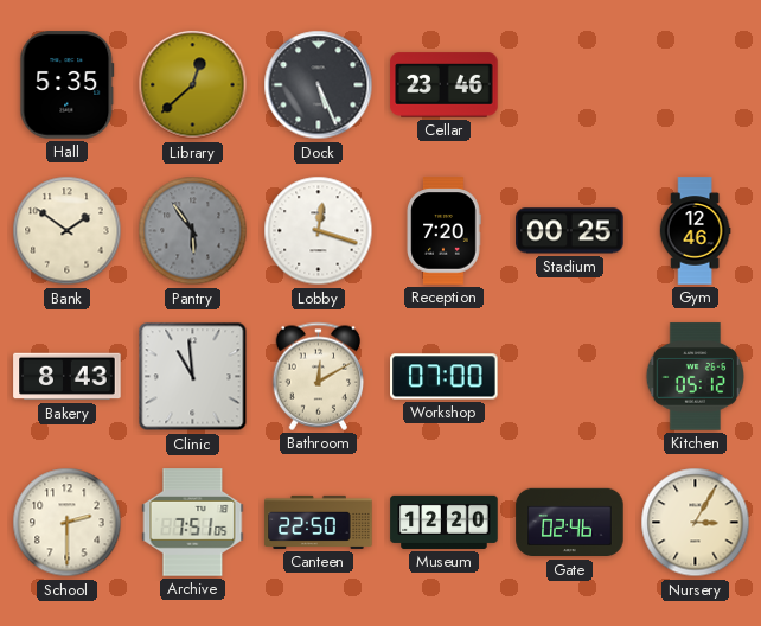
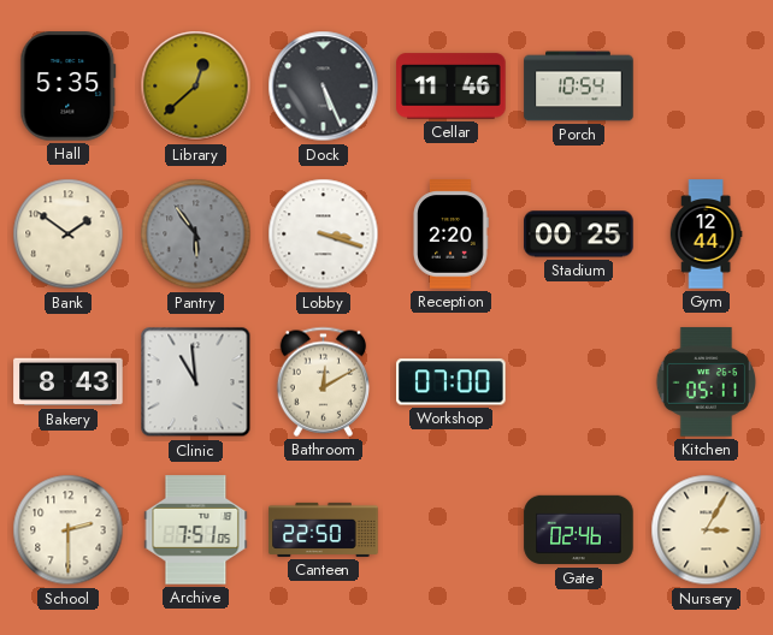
Cellar: 23:46 -> 11:46
Porch: none -> 10:54
Lobby: 12:18 -> 3:18
Reception: 7:20 -> 2:20
Gym: 12:46 -> 12:44
Kitchen: 05:12 -> 05:11
Museum: 12:20 -> none
